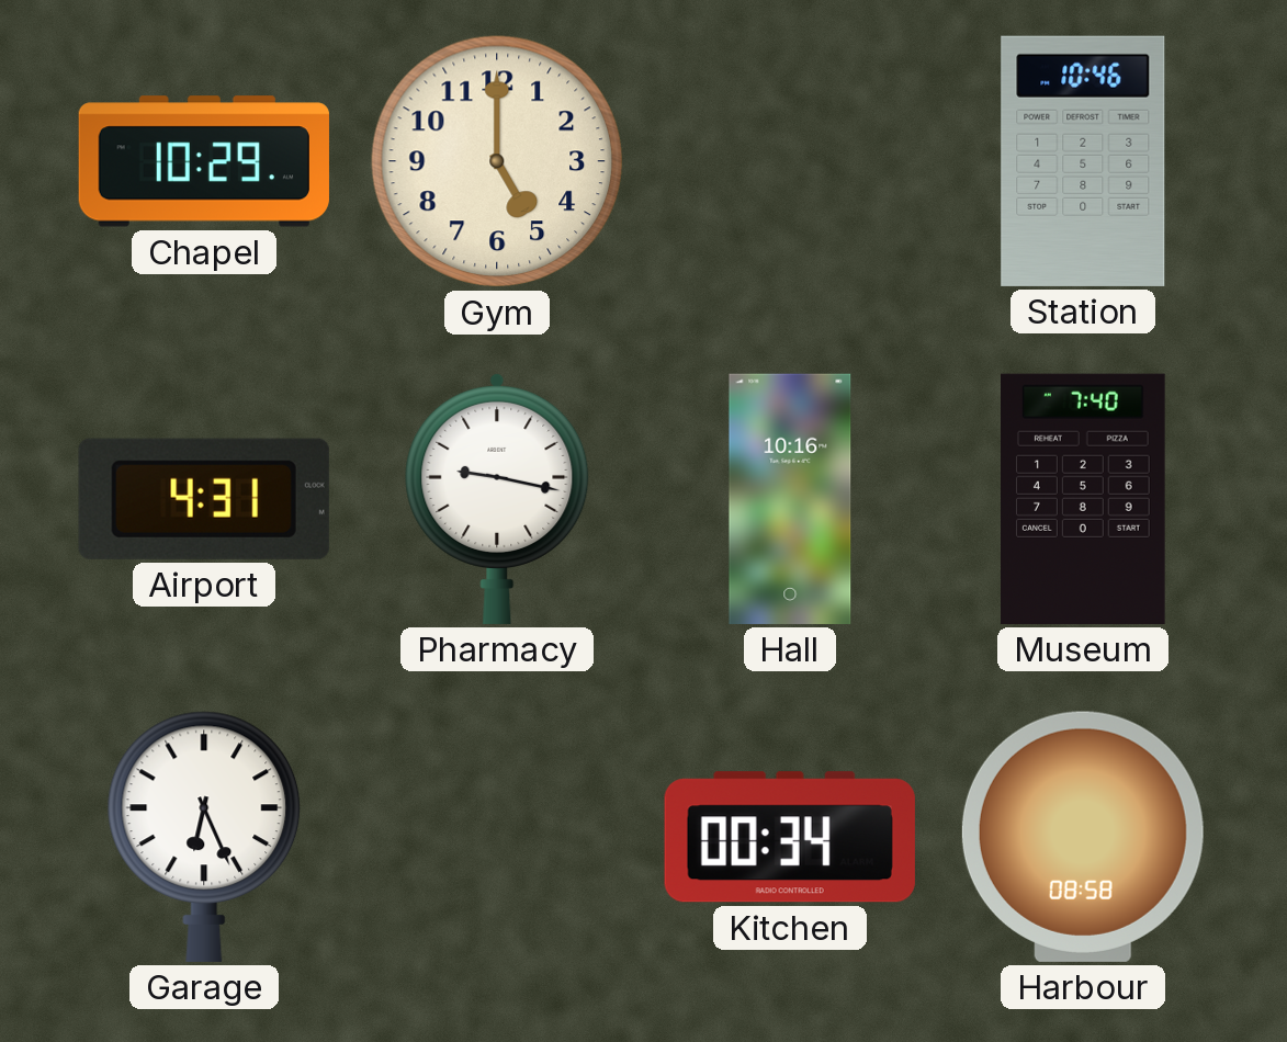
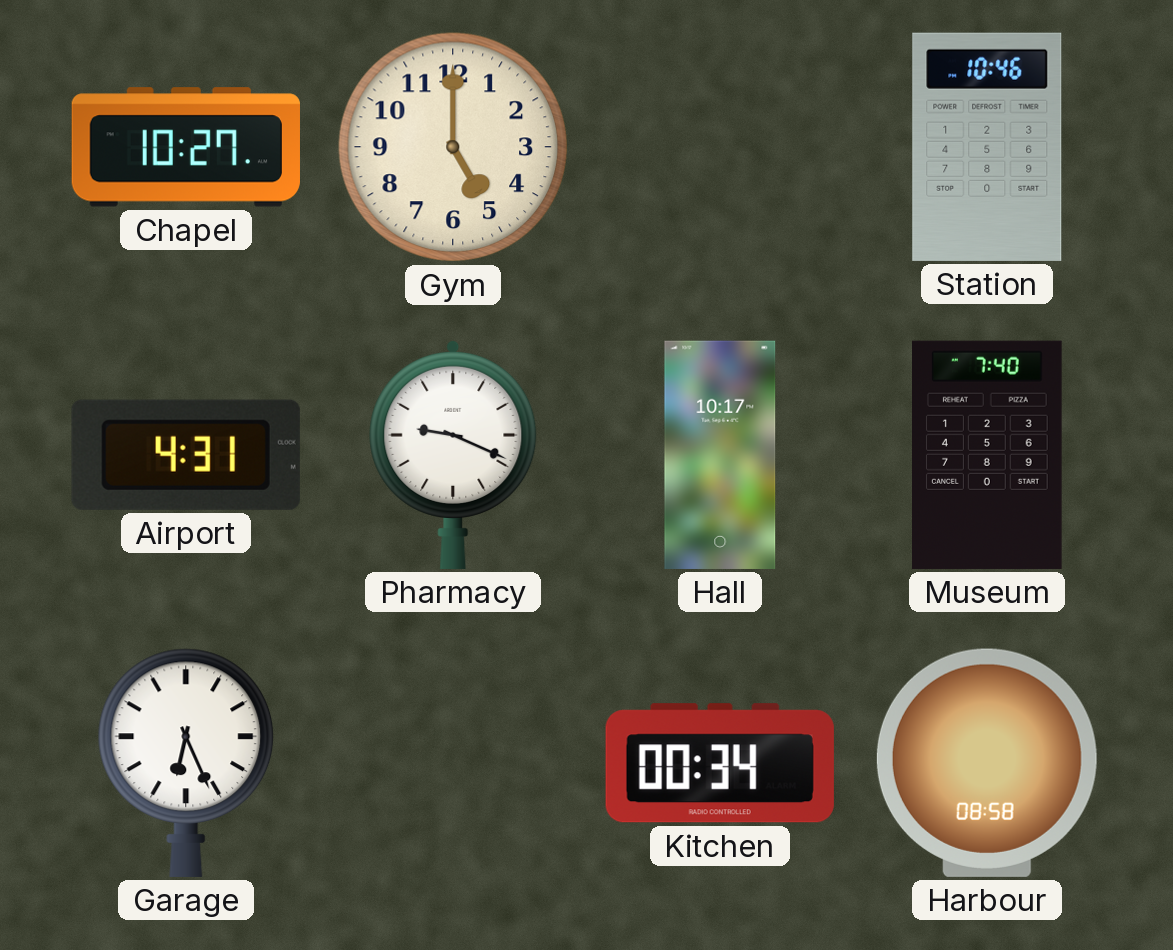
Chapel: 10:29 -> 10:27
Pharmacy: 9:17 -> 9:19
Hall: 10:16 -> 10:17
